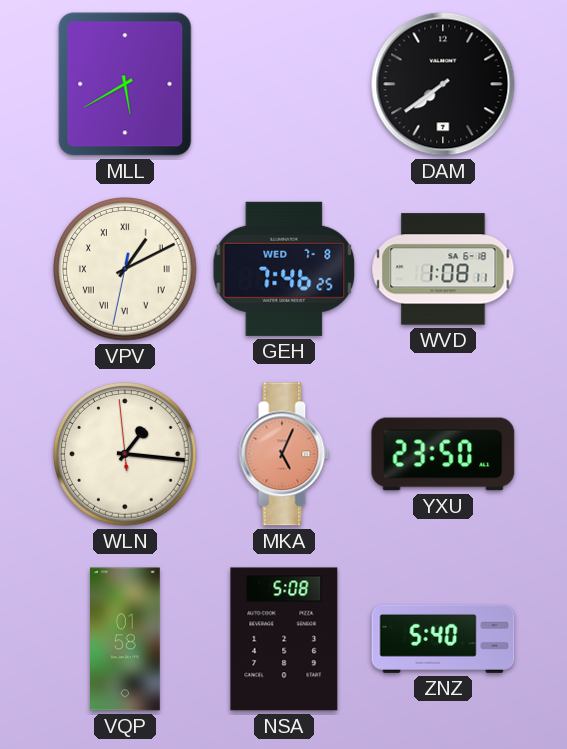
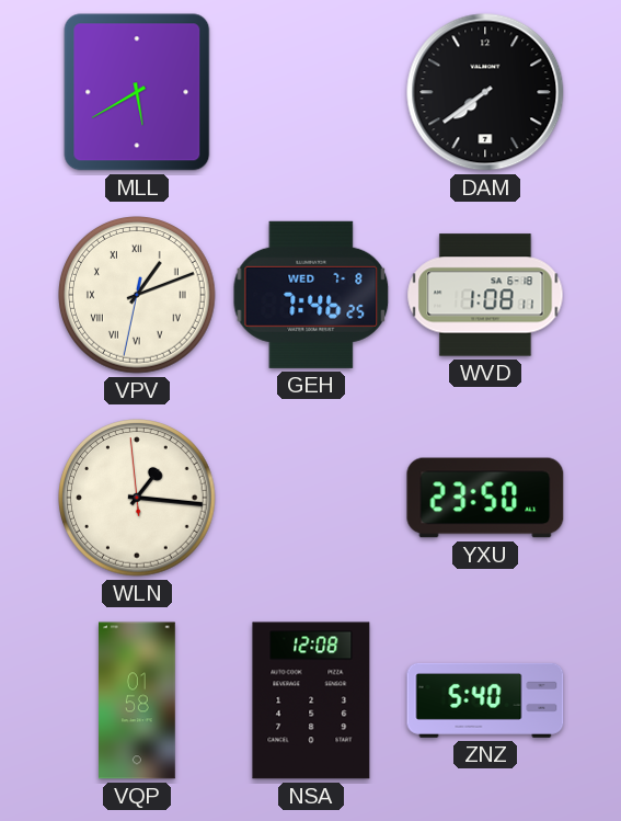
VPV: 1:10 -> 1:11
MKA: 5:04 -> none
NSA: 5:08 -> 12:08
